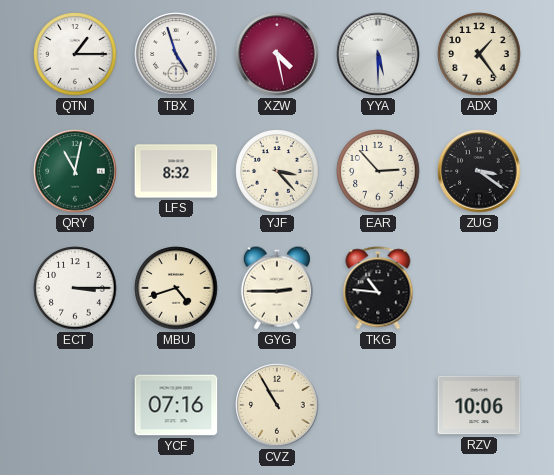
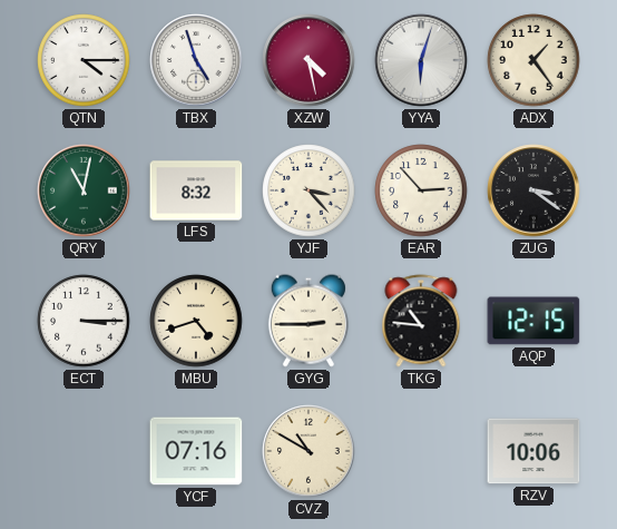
QTN: 1:15 -> 4:15
YYA: 5:30 -> 6:03
AQP: none -> 12:15
CVZ: 10:55 -> 10:50
